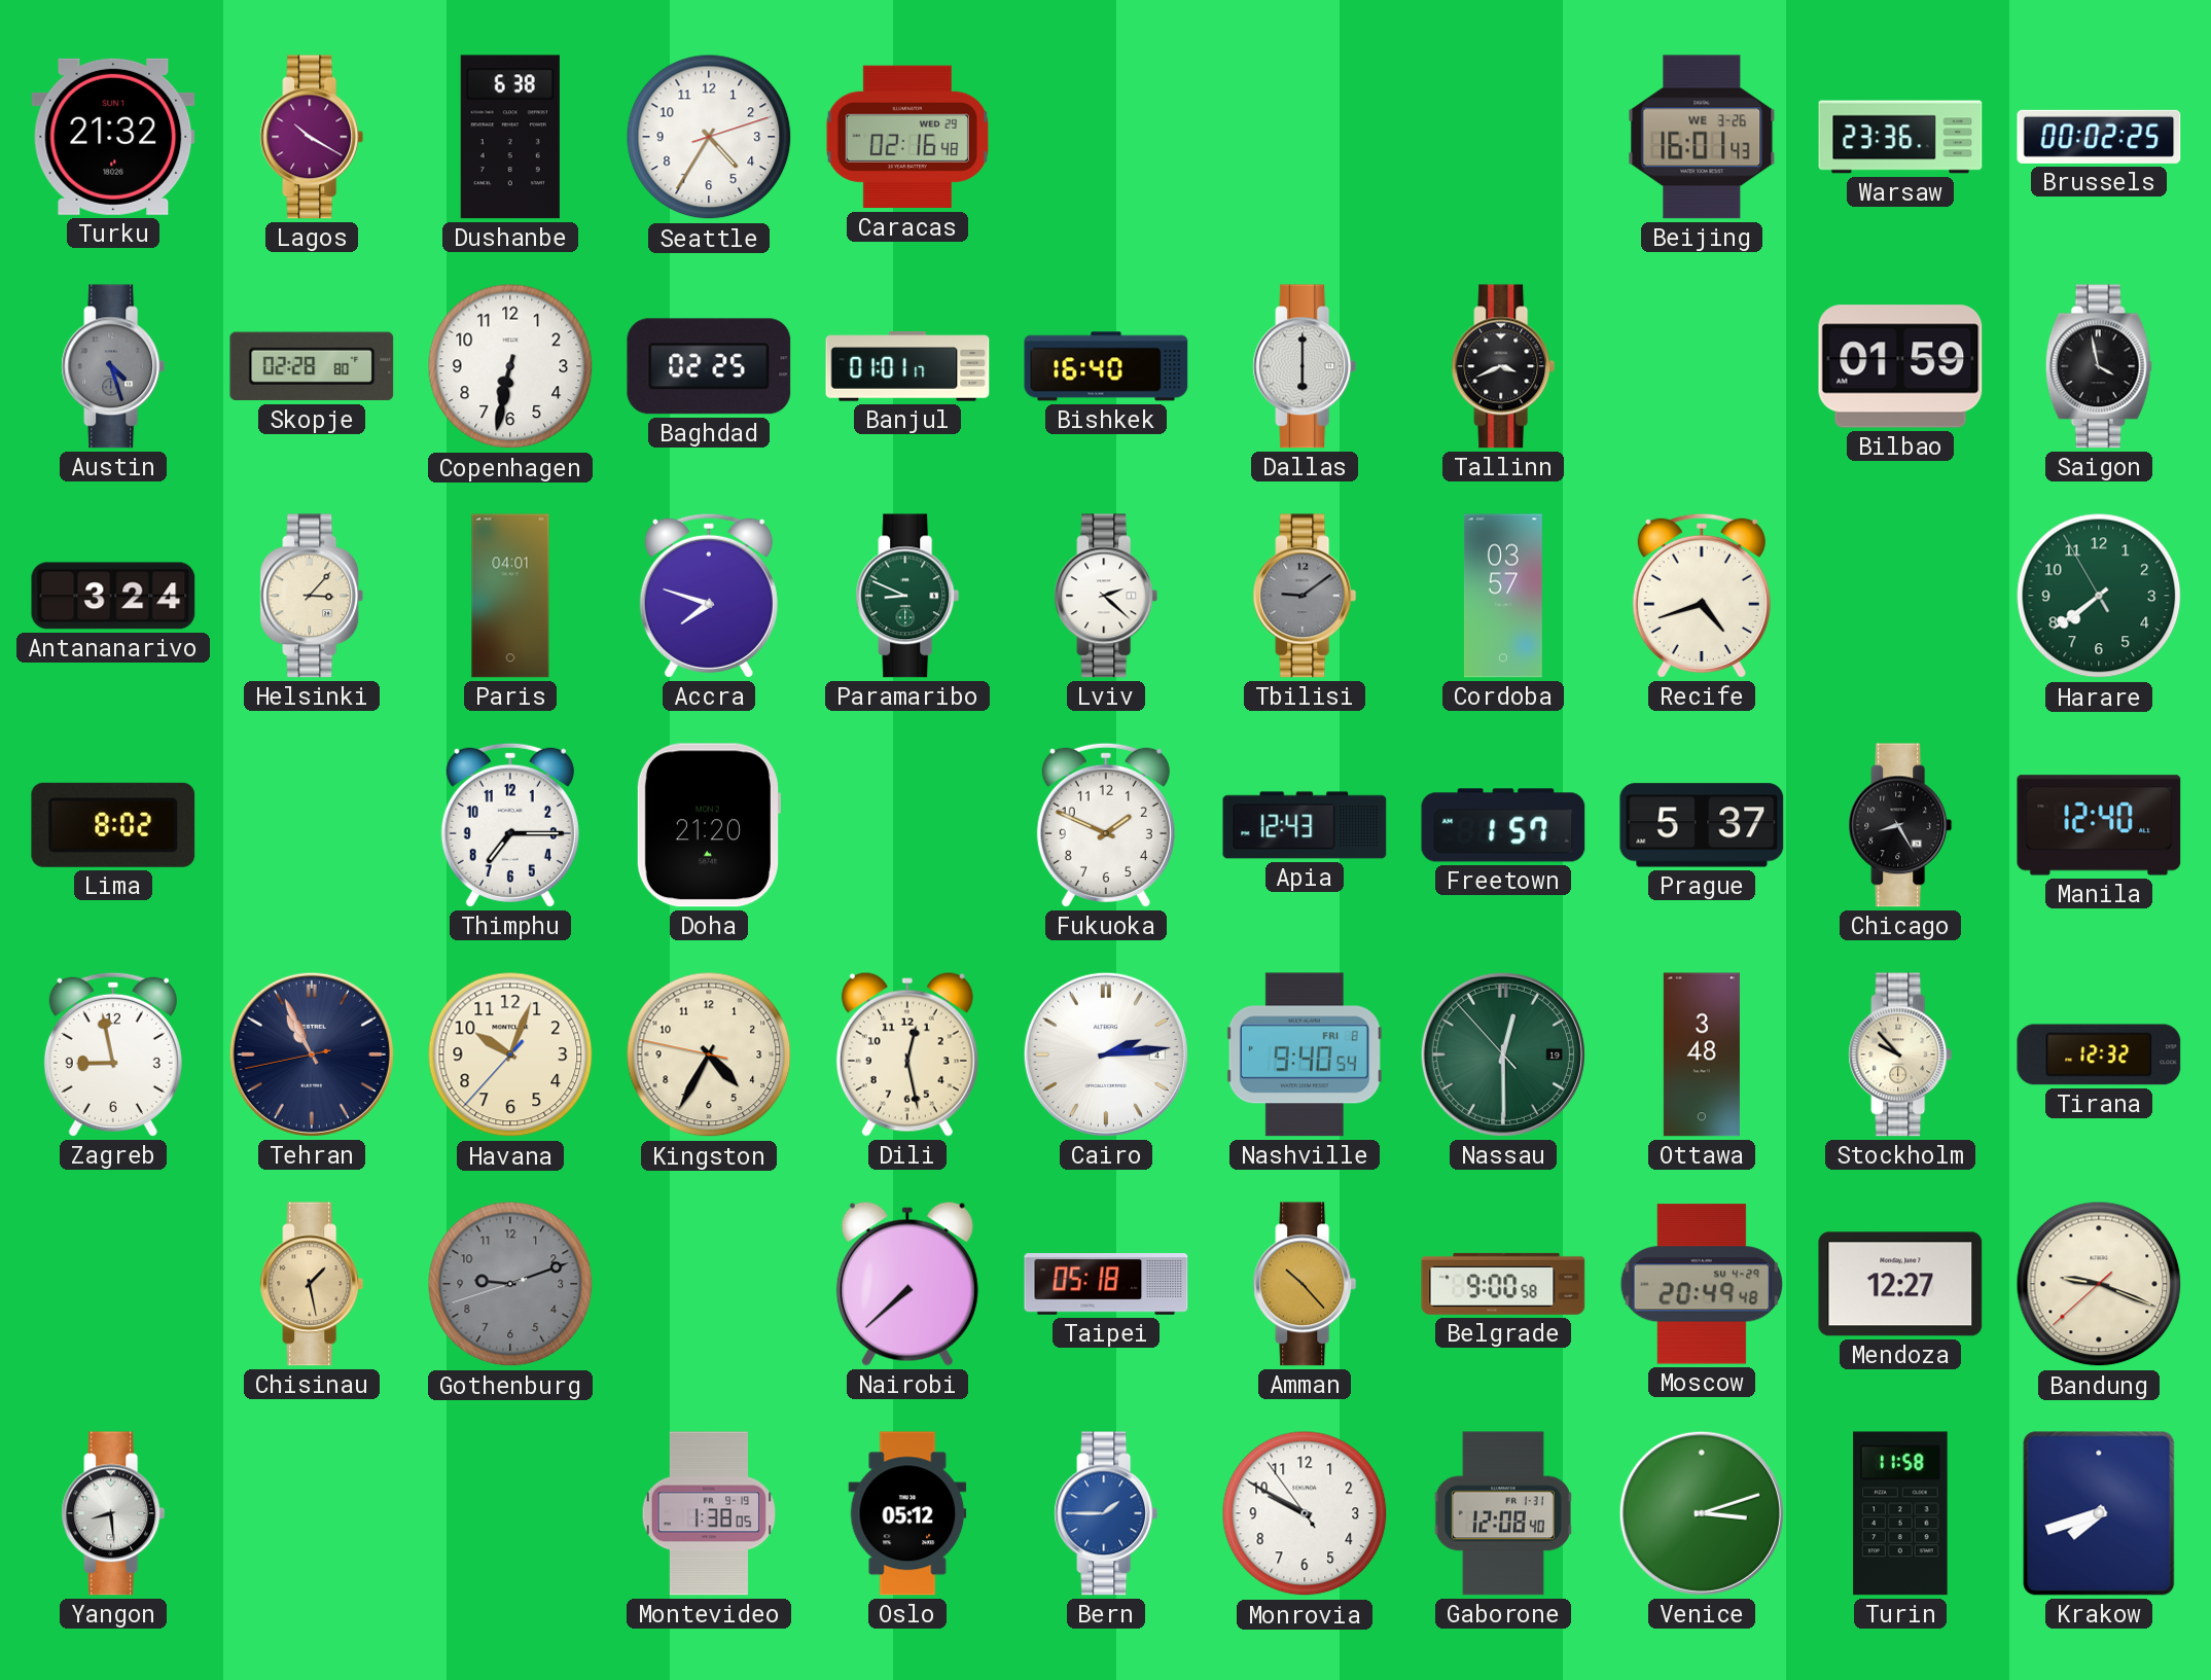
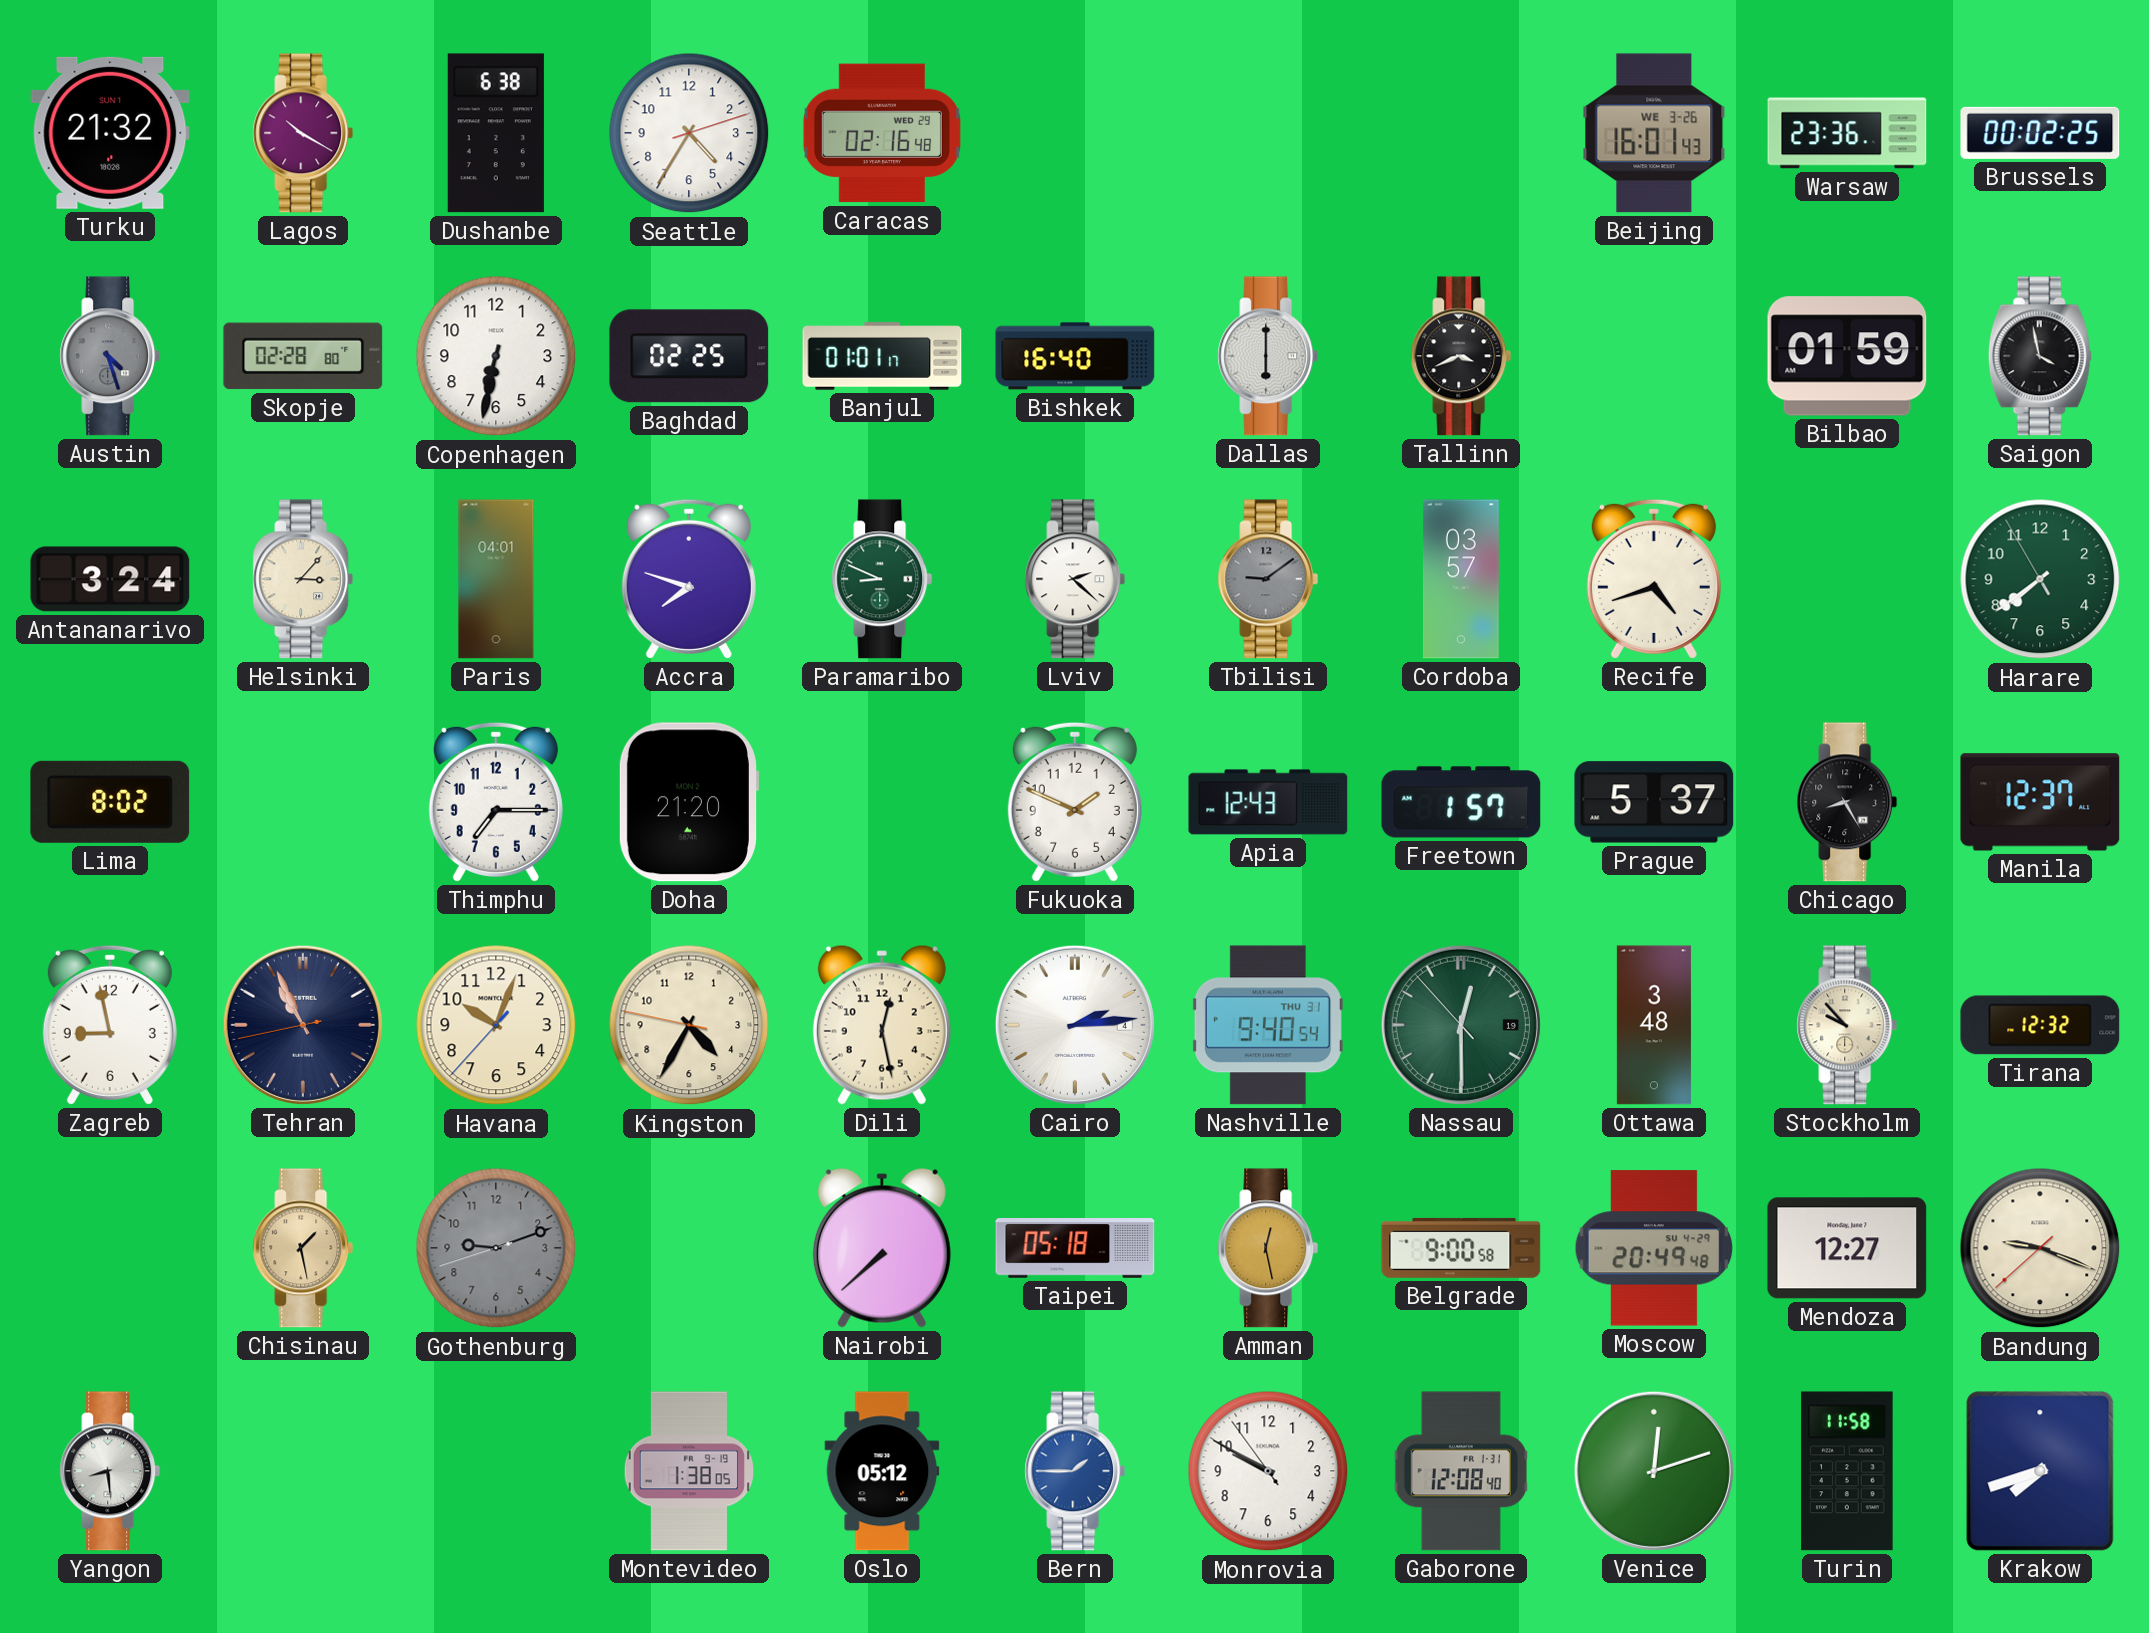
Manila: 12:40 -> 12:37
Nashville date: FRI 8 -> THU 31
Amman: 10:23 -> 12:28
Venice: 3:12 -> 12:12
